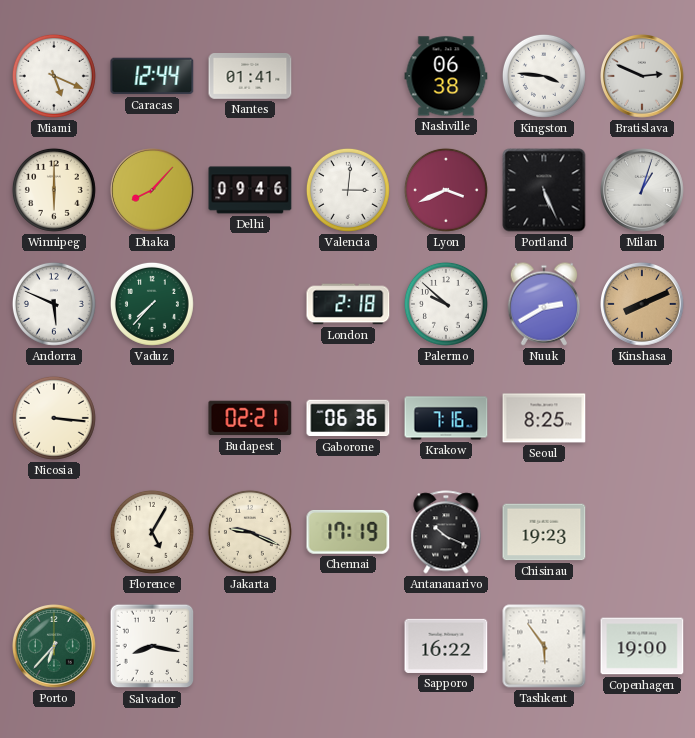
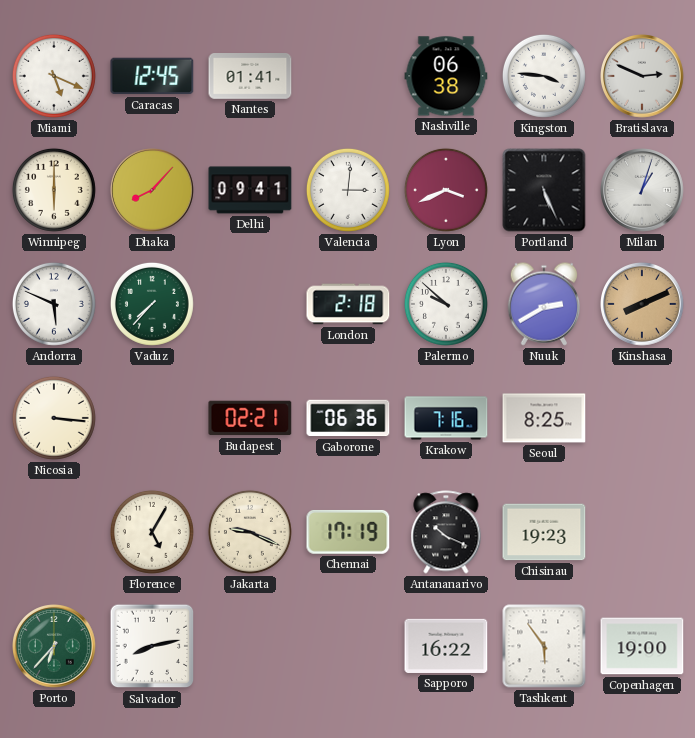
Caracas: 12:44 -> 12:45
Delhi: 09:46 -> 09:41
Salvador: 8:17 -> 8:13
